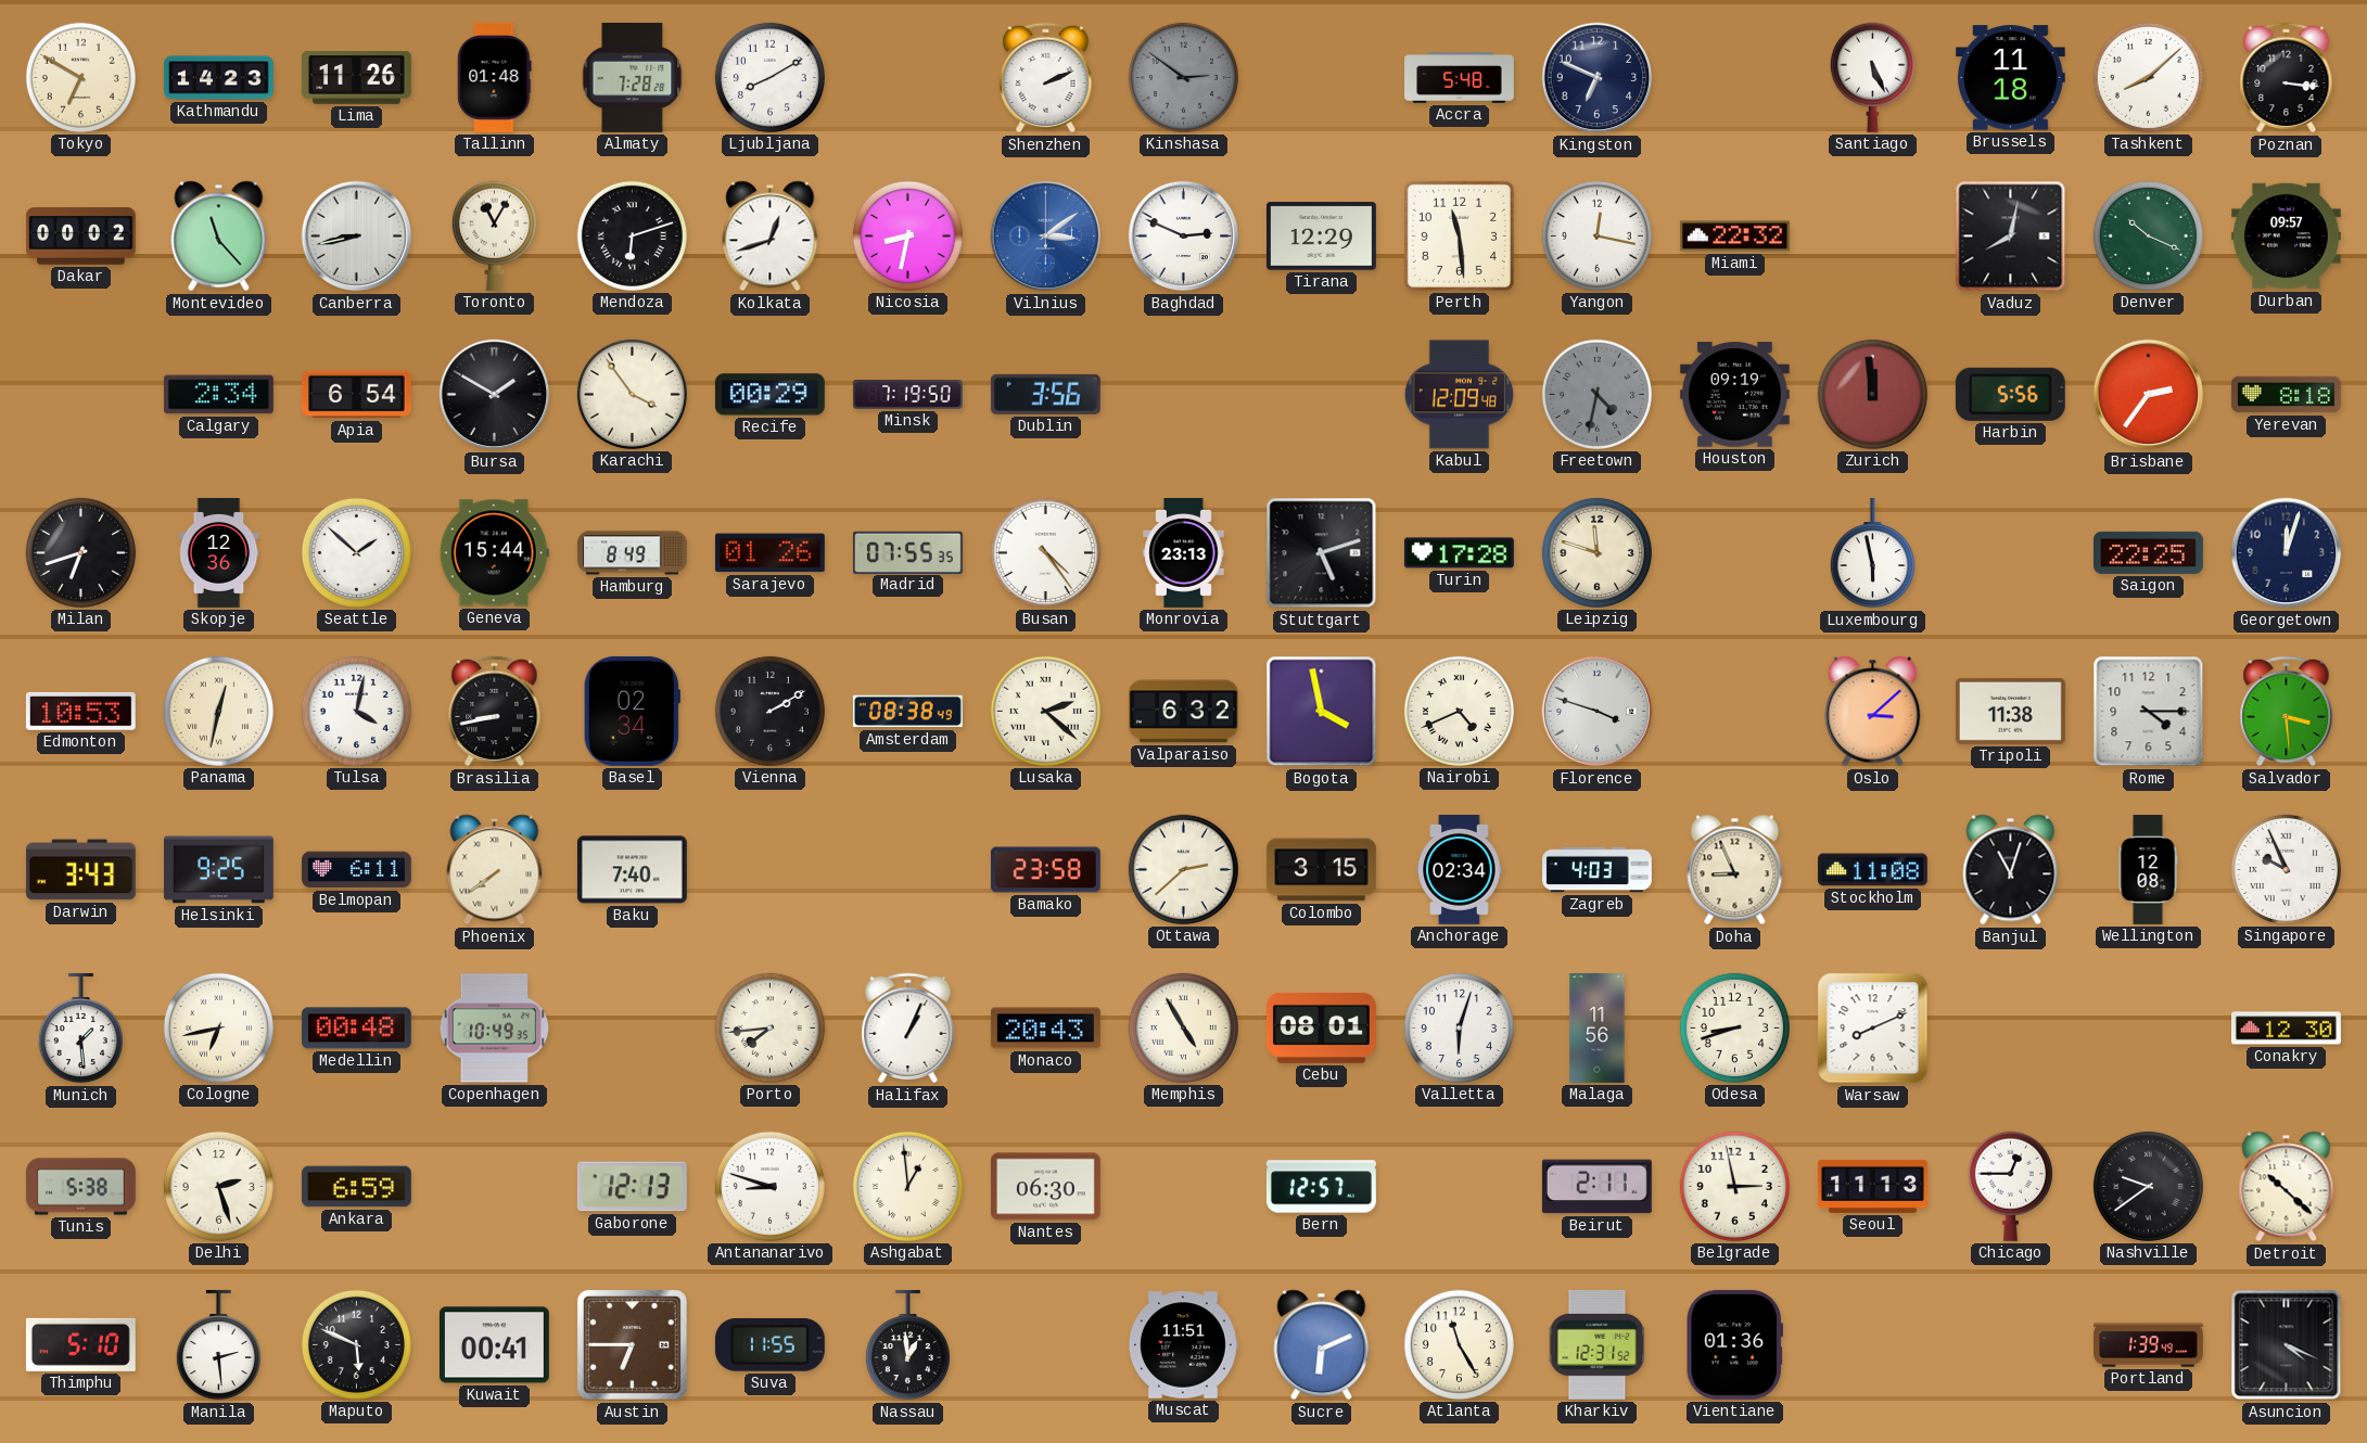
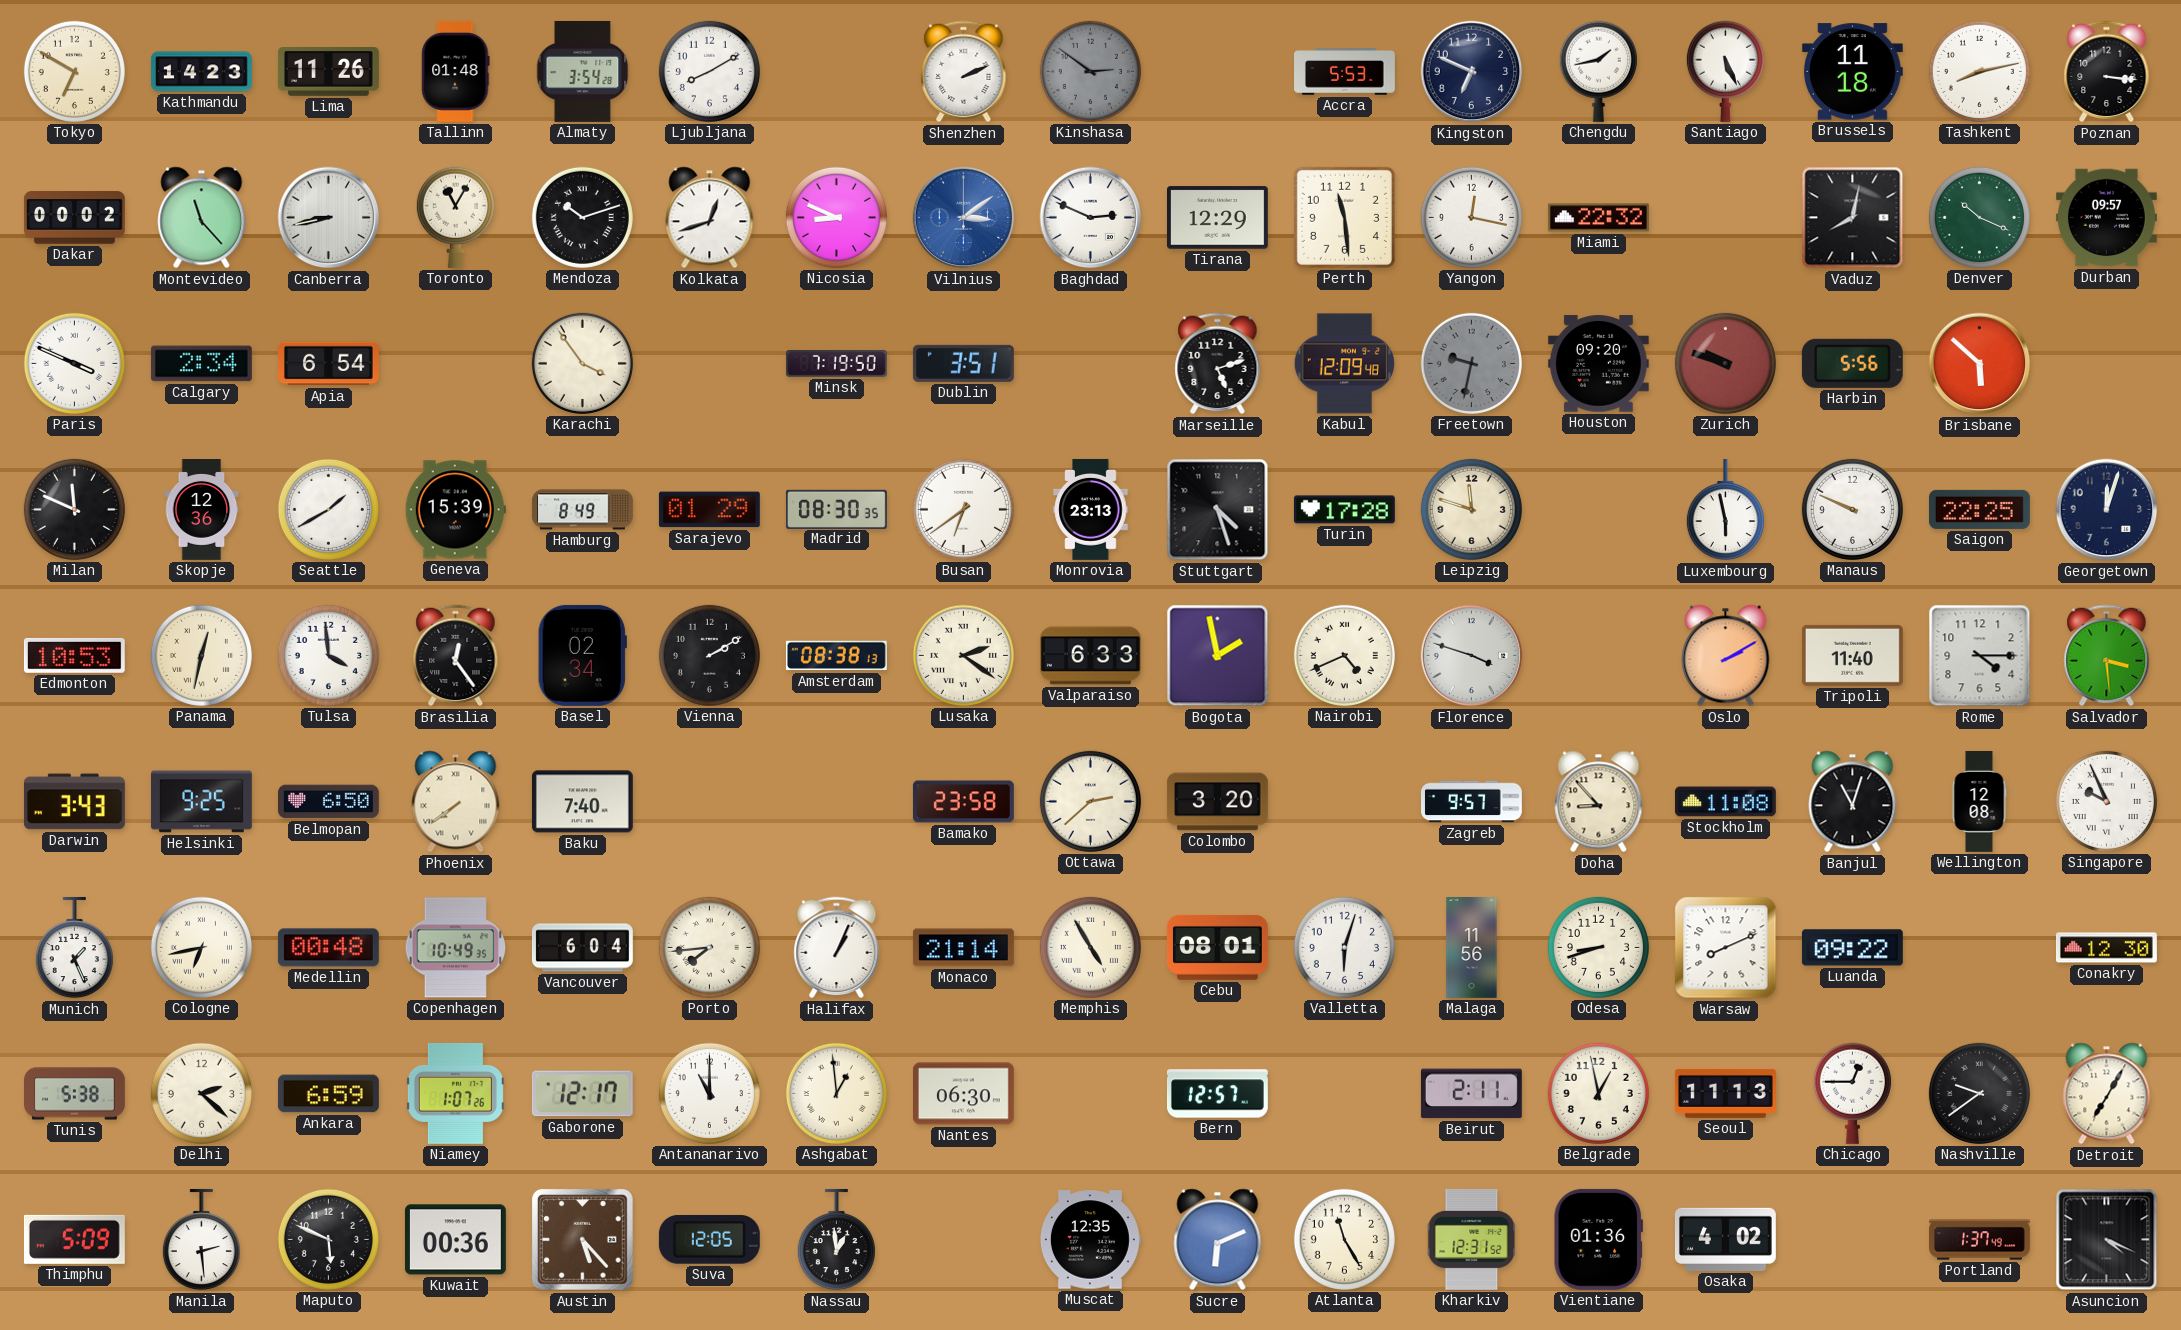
Almaty: 7:28 -> 3:54
Accra: 5:48 -> 5:53
Chengdu: none -> 1:43
Tashkent: 8:08 -> 8:13
Mendoza: 6:12 -> 10:12
Nicosia: 8:32 -> 8:49
Paris: none -> 3:49
Bursa: 1:50 -> none
Recife: 00:29 -> none
Dublin: 3:56 -> 3:51
Marseille: none -> 5:12
Freetown: 4:32 -> 9:32
Houston: 09:19 -> 09:20
Zurich: 11:59 -> 9:48
Brisbane: 2:36 -> 5:52
Yerevan: 8:18 -> none
Milan: 6:42 -> 11:49
Seattle: 1:52 -> 1:40
Geneva: 15:44 -> 15:39
Sarajevo: 01:26 -> 01:29
Madrid: 07:55 -> 08:30
Busan: 4:24 -> 6:39
Stuttgart: 5:12 -> 4:27
Manaus: none -> 9:49
Tulsa: 4:02 -> 3:59
Brasilia: 8:43 -> 12:24
Amsterdam: 08:38:49 -> 08:38:13
Lusaka: 2:22 -> 2:21
Valparaiso: 6:32 -> 6:33
Bogota: 3:58 -> 1:58
Oslo: 3:08 -> 2:10
Tripoli: 11:38 -> 11:40
Belmopan: 6:11 -> 6:50
Colombo: 3:15 -> 3:20
Anchorage: 02:34 -> none
Zagreb: 4:03 -> 9:57
Doha: 8:56 -> 8:53
Munich: 1:29 -> 1:26
Vancouver: none -> 6:04
Monaco: 20:43 -> 21:14
Luanda: none -> 09:22
Delhi: 2:27 -> 2:22
Niamey: none -> 1:07
Gaborone: 12:13 -> 12:17
Antananarivo: 8:48 -> 11:00
Belgrade: 2:58 -> 12:58
Detroit: 10:22 -> 7:05
Thimphu: 5:10 -> 5:09
Kuwait: 00:41 -> 00:36
Austin: 6:45 -> 5:23
Suva: 11:55 -> 12:05
Muscat: 11:51 -> 12:35
Osaka: none -> 4:02
Portland: 1:39 -> 1:37
